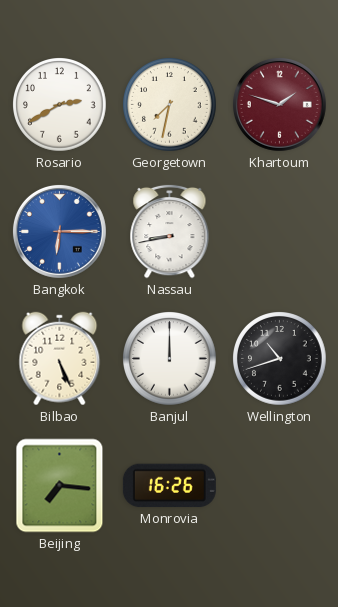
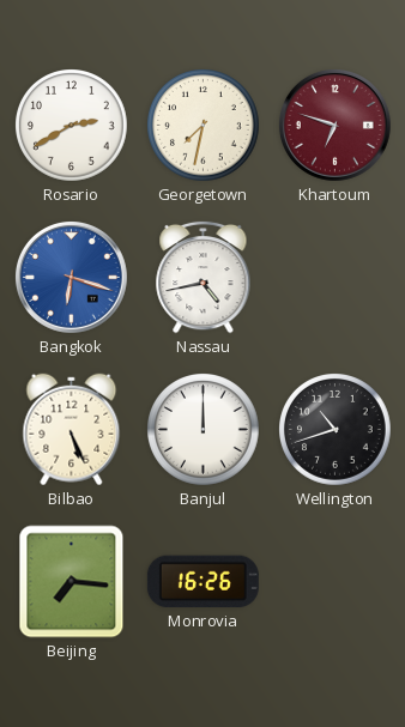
Khartoum: 1:48 -> 6:48
Bangkok: 6:15 -> 6:18
Nassau: 8:43 -> 4:43
